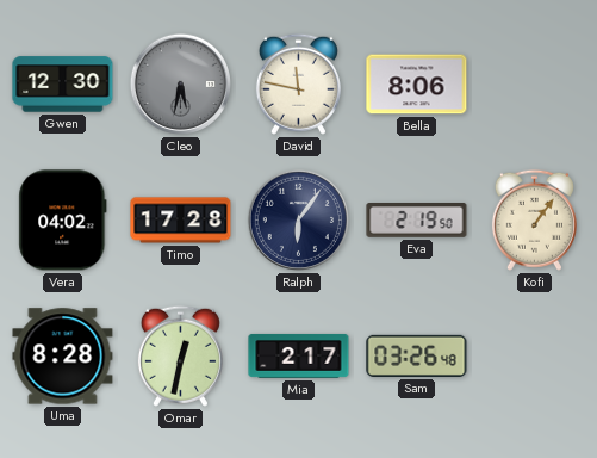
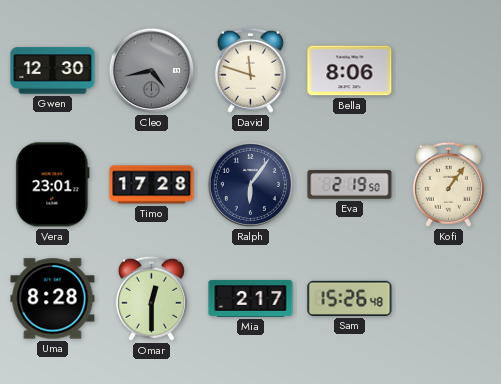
Cleo: 5:32 -> 4:43
David: 11:47 -> 11:48
Vera: 04:02 -> 23:01
Omar: 12:32 -> 12:30
Sam: 03:26 -> 15:26
